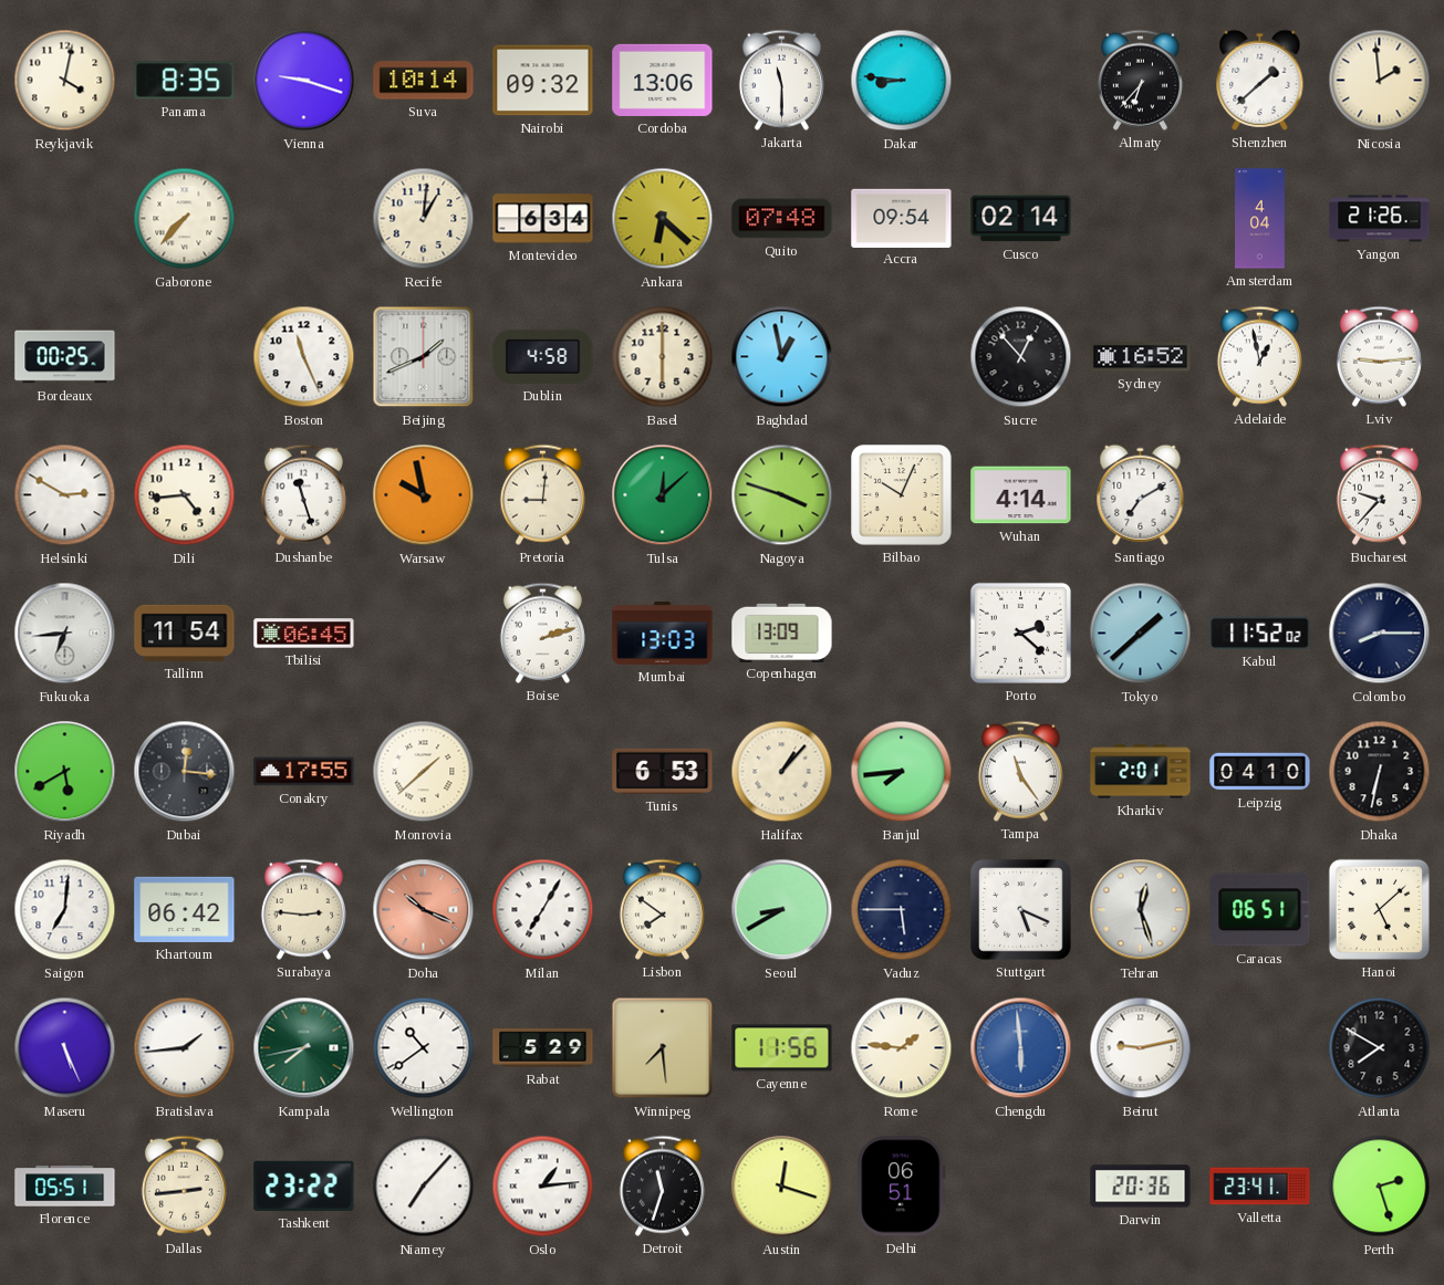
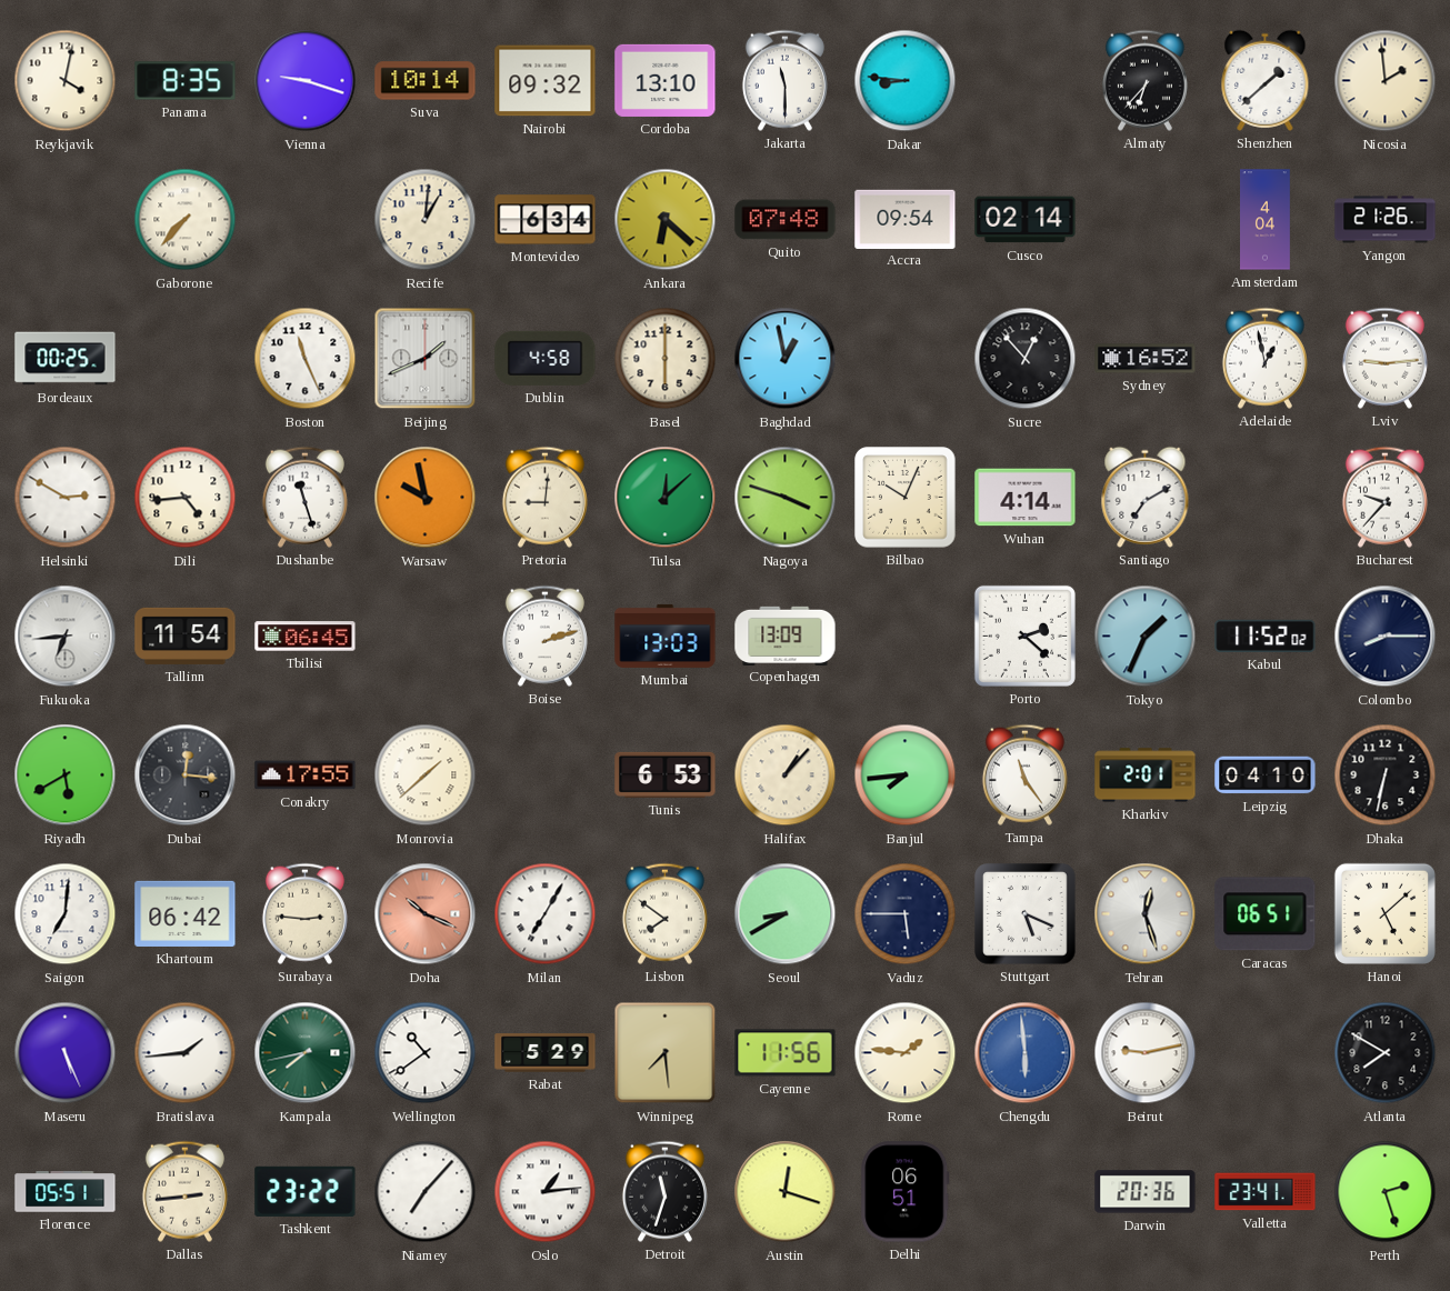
Cordoba: 13:06 -> 13:10
Tokyo: 1:38 -> 1:34
